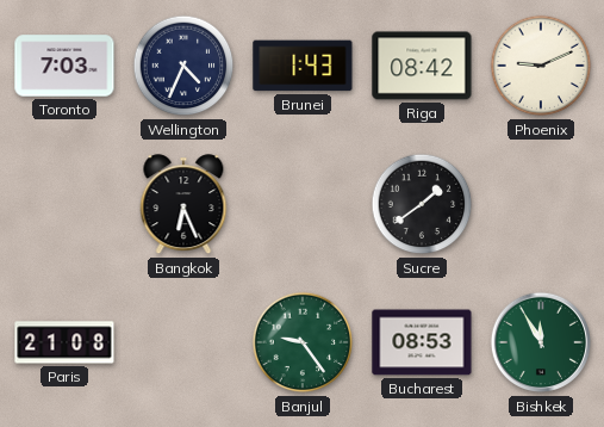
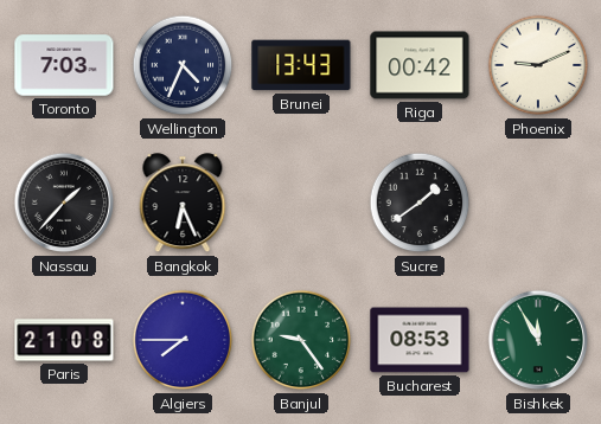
Brunei: 1:43 -> 13:43
Riga: 08:42 -> 00:42
Nassau: none -> 1:37
Algiers: none -> 7:45
